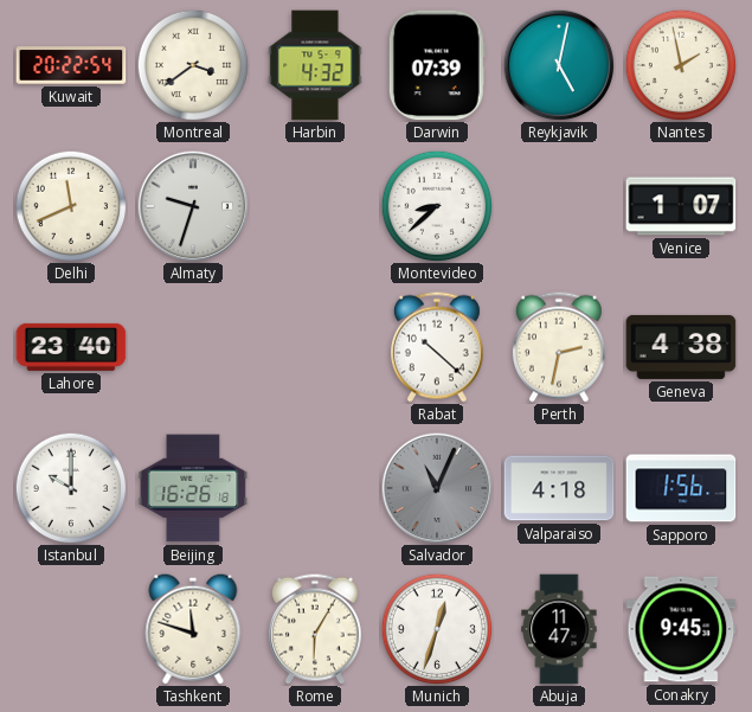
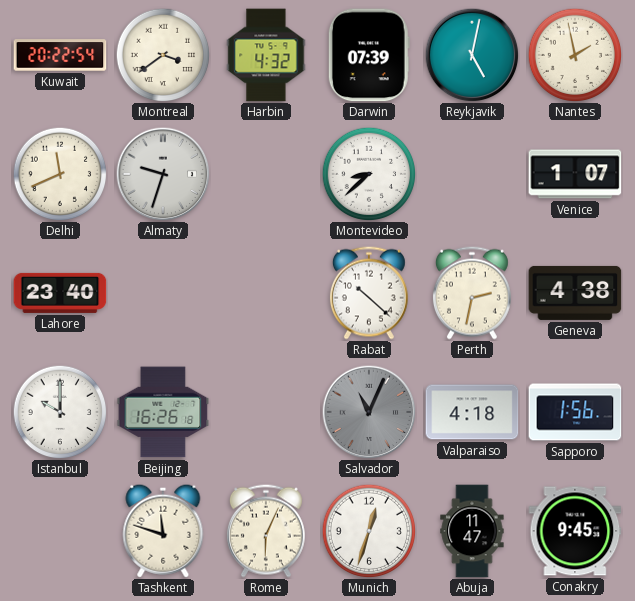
Rome: 6:05 -> 6:04
